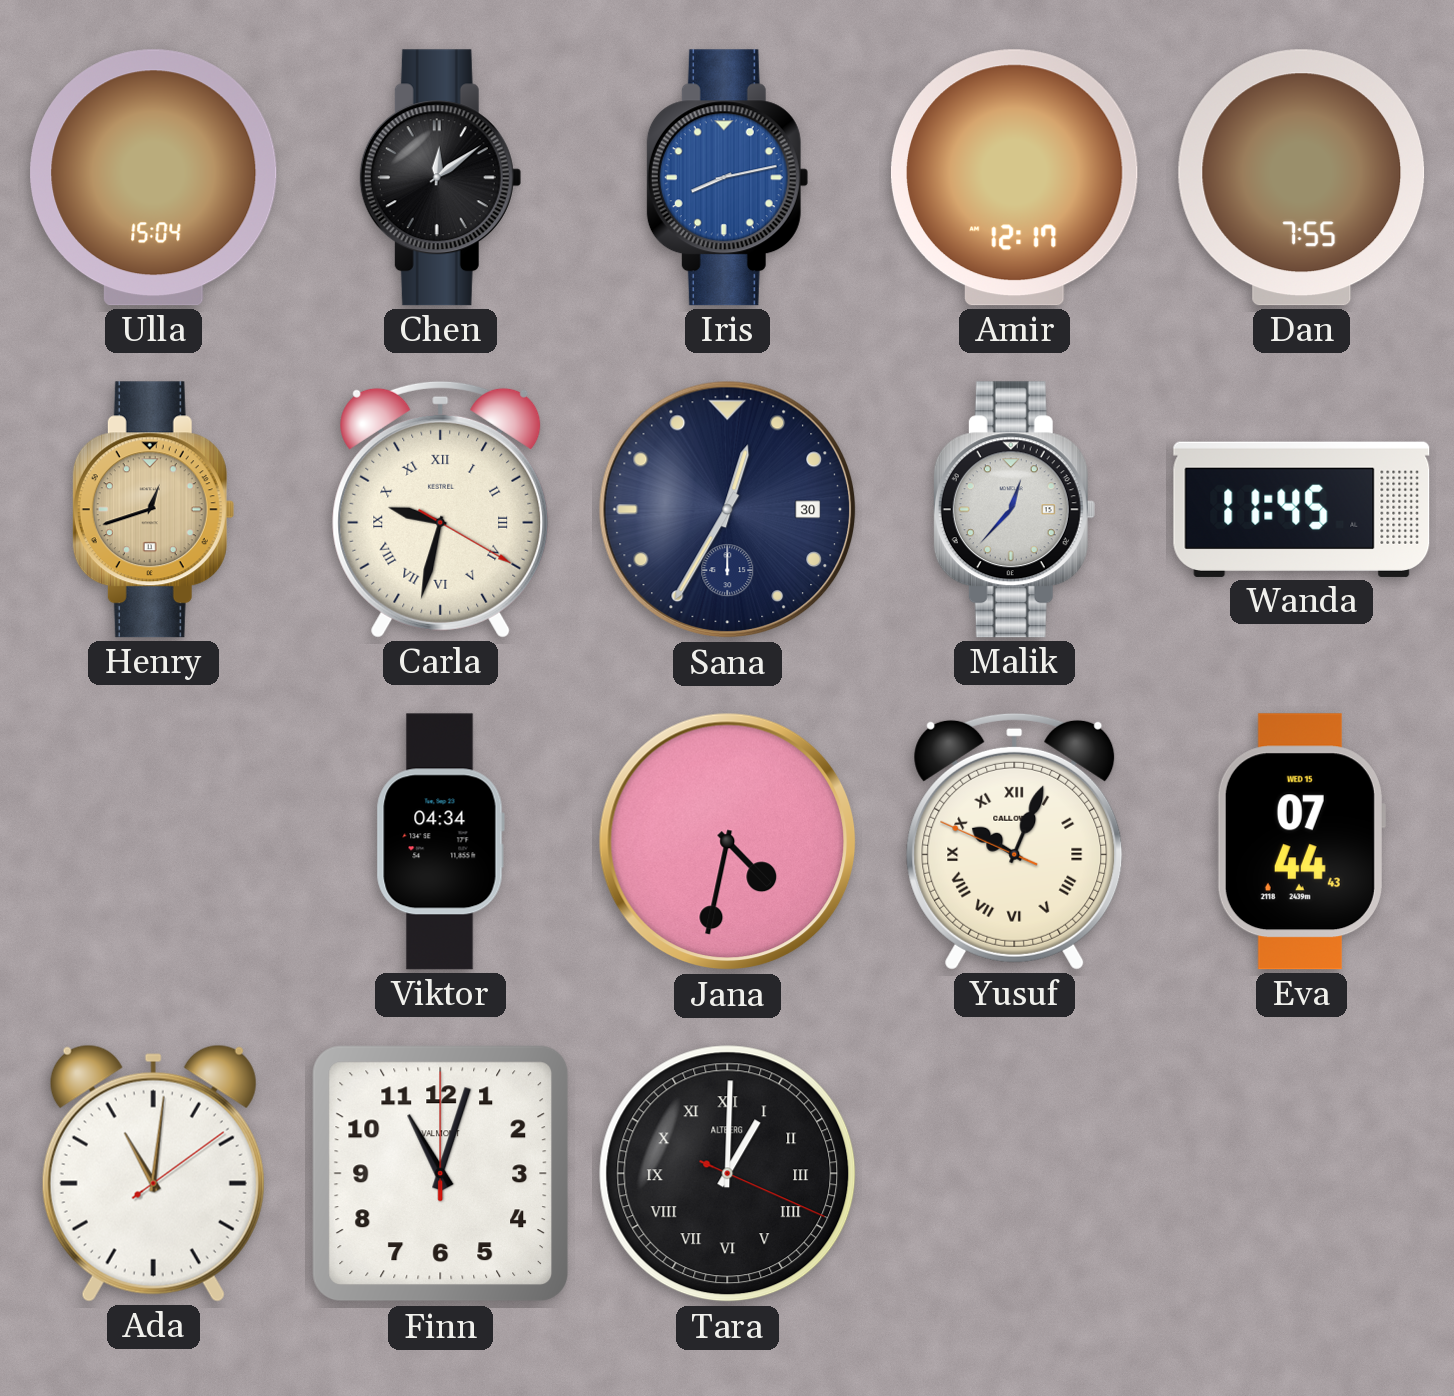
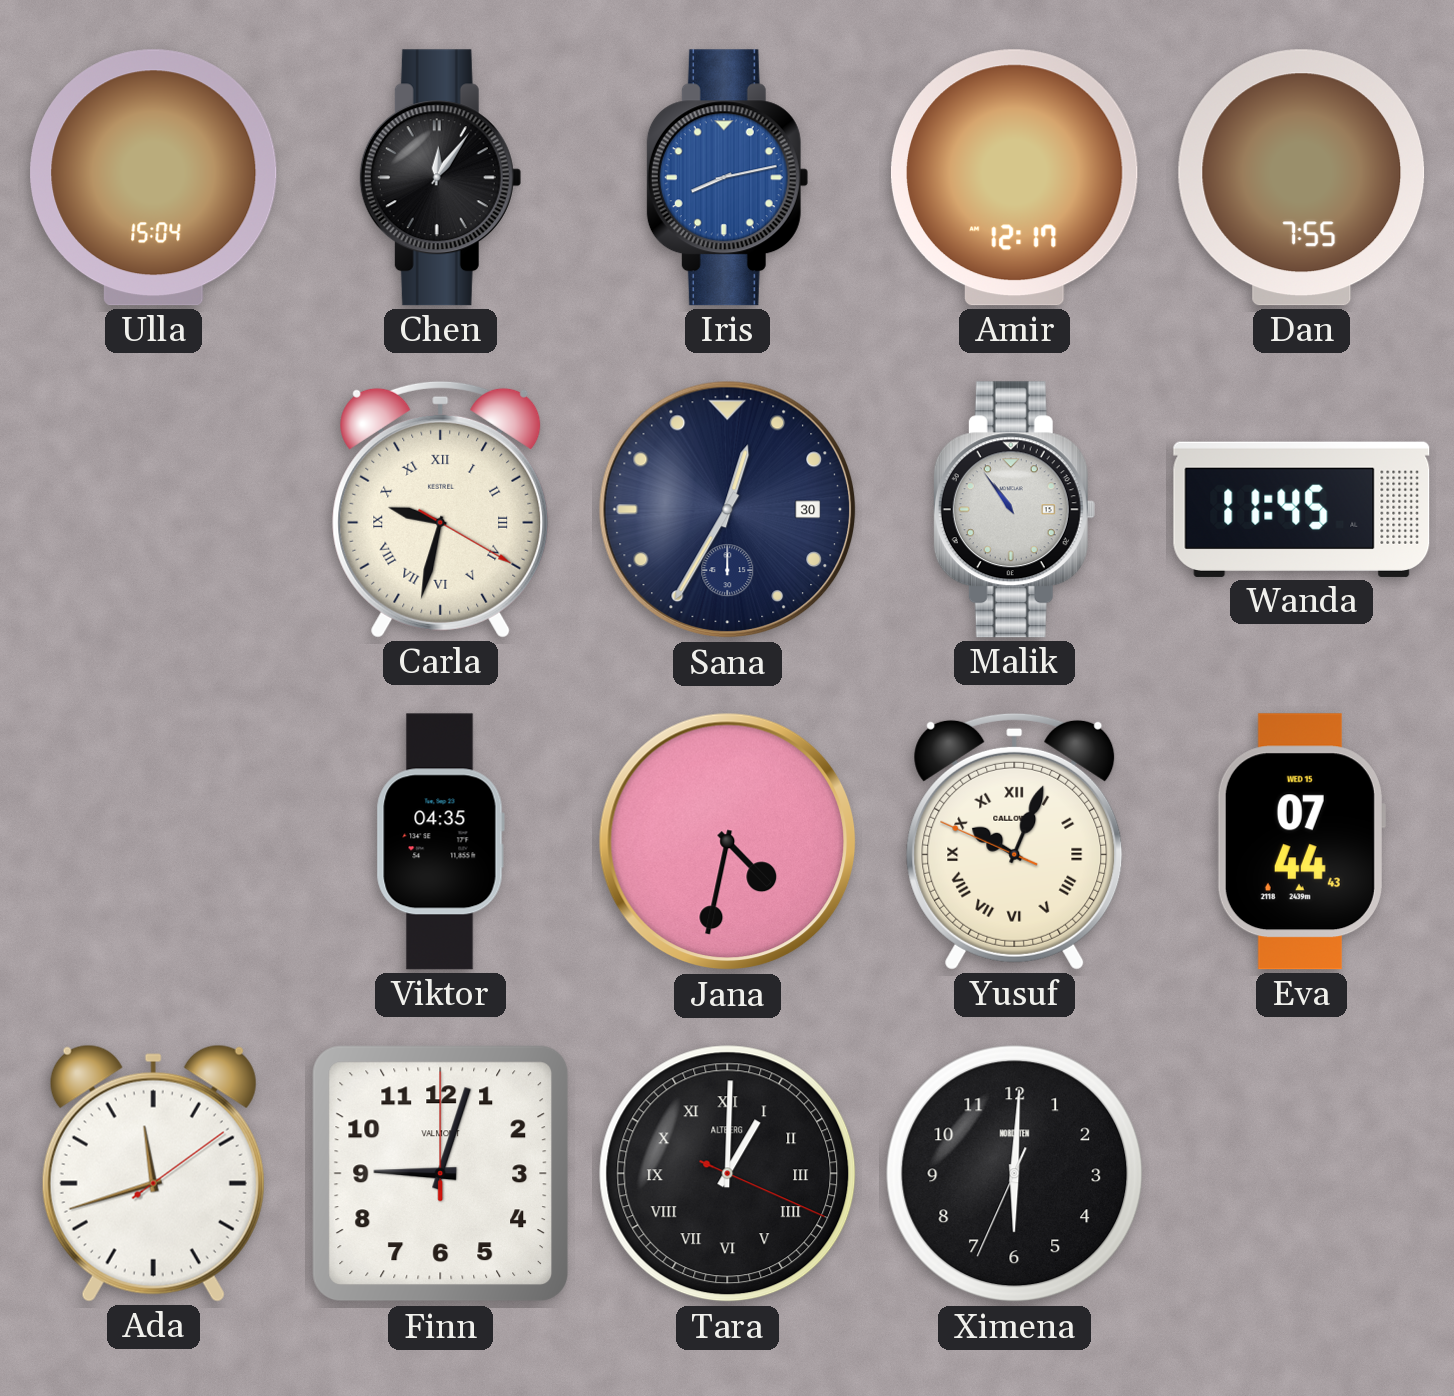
Chen: 12:09 -> 12:06
Henry: 12:42 -> none
Malik: 12:37 -> 10:54
Viktor: 04:34 -> 04:35
Ada: 11:01 -> 11:42
Finn: 11:03 -> 9:03
Ximena: none -> 6:00
